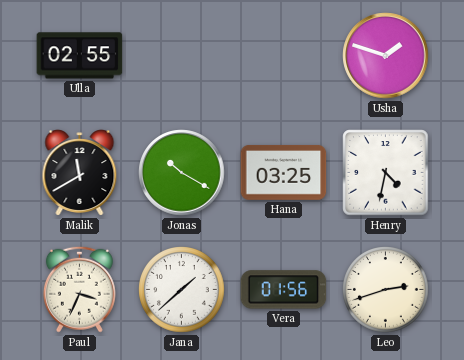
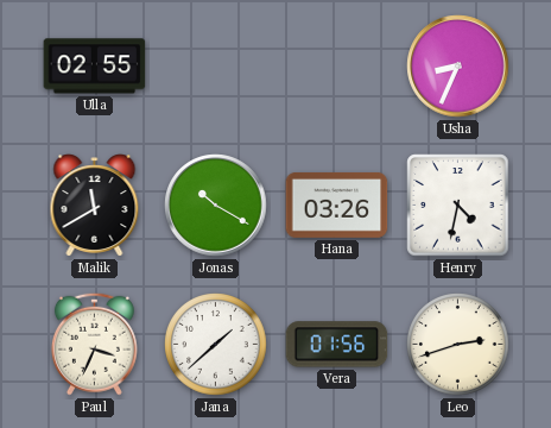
Usha: 1:48 -> 8:34
Hana: 03:25 -> 03:26
